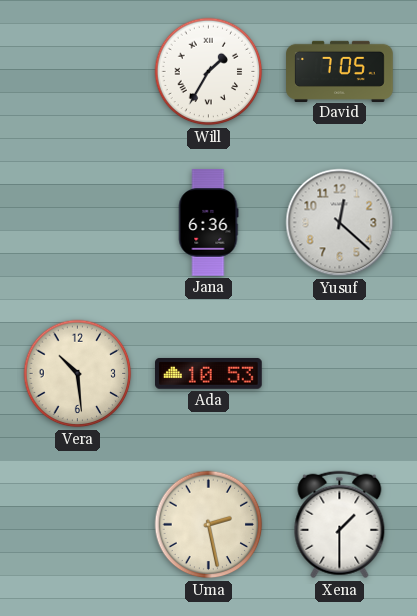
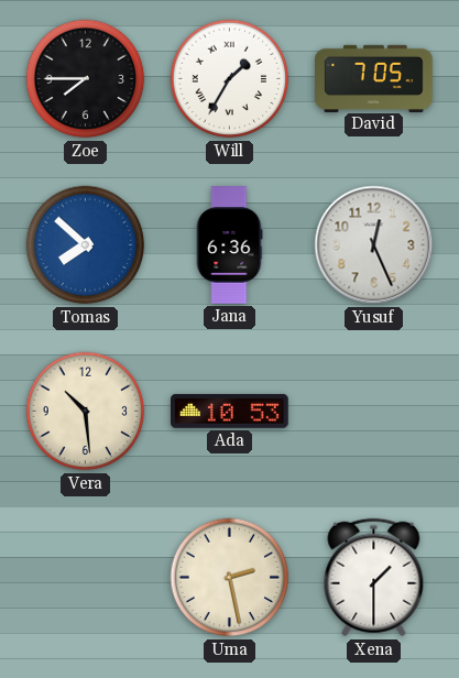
Zoe: none -> 7:45
Tomas: none -> 7:52
Yusuf: 12:22 -> 12:26
